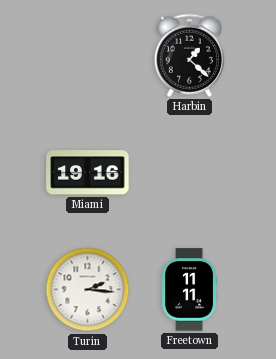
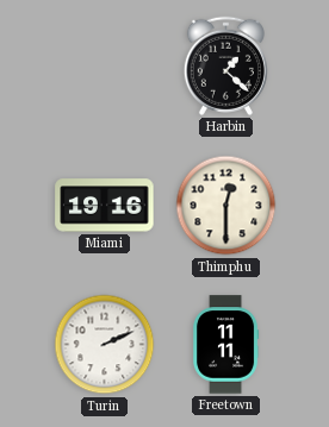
Thimphu: none -> 12:30
Turin: 2:16 -> 2:11
